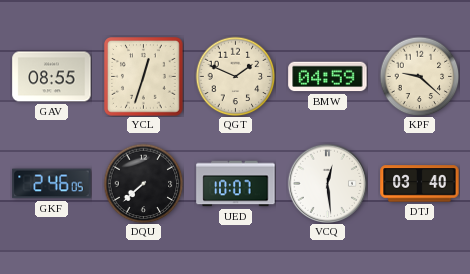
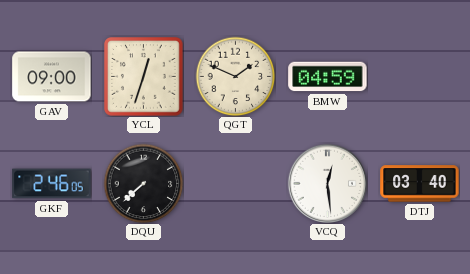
GAV: 08:55 -> 09:00
KPF: 9:22 -> none
UED: 10:07 -> none
